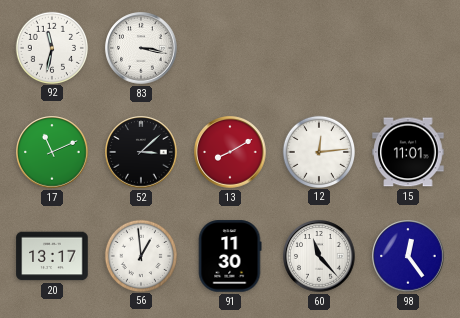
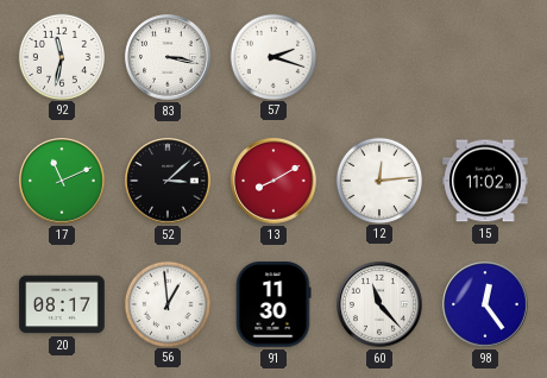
57: none -> 2:18
15: 11:01 -> 11:02
20: 13:17 -> 08:17
